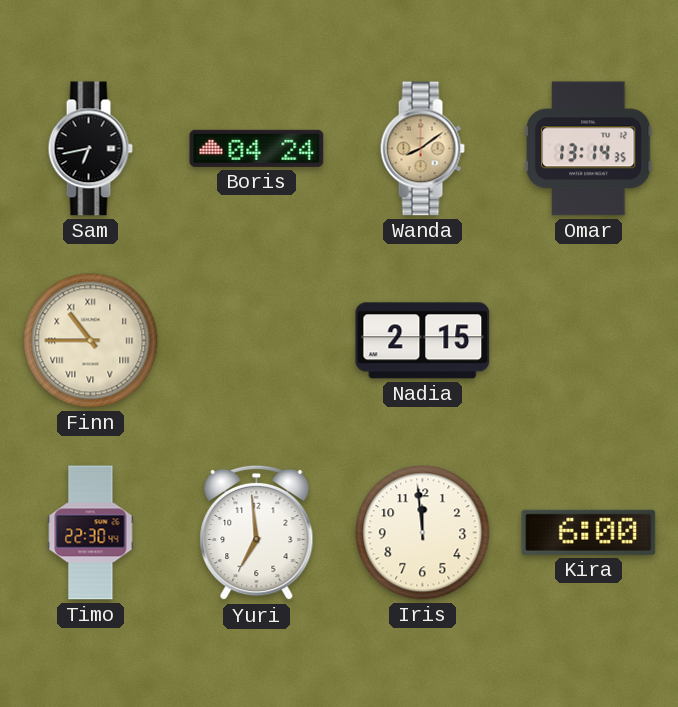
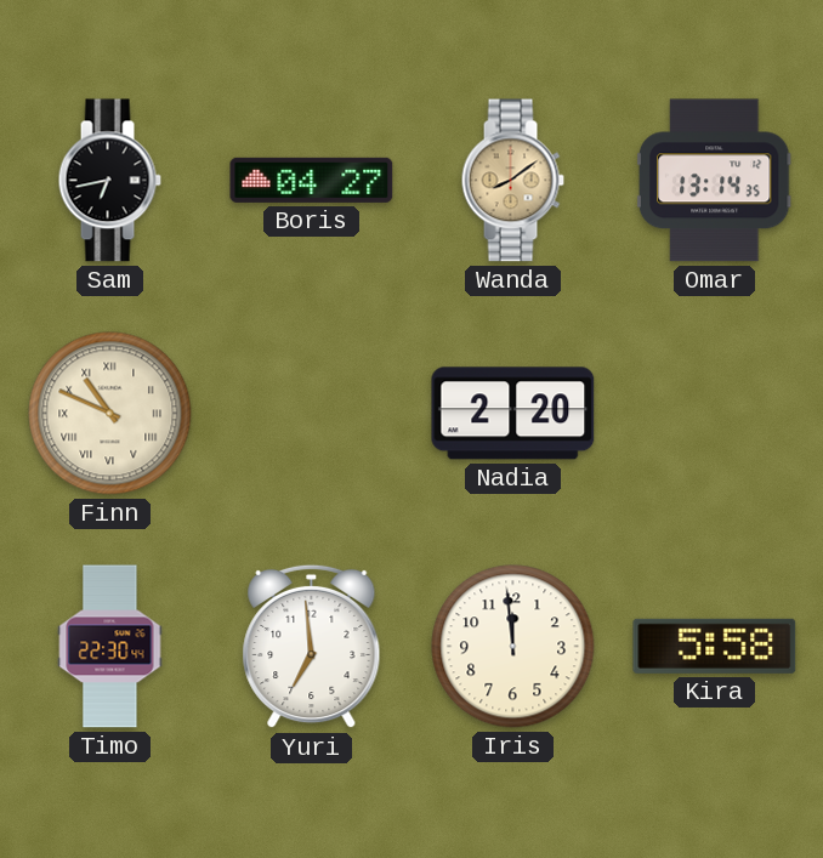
Boris: 04:24 -> 04:27
Finn: 10:45 -> 10:49
Nadia: 2:15 -> 2:20
Kira: 6:00 -> 5:58
